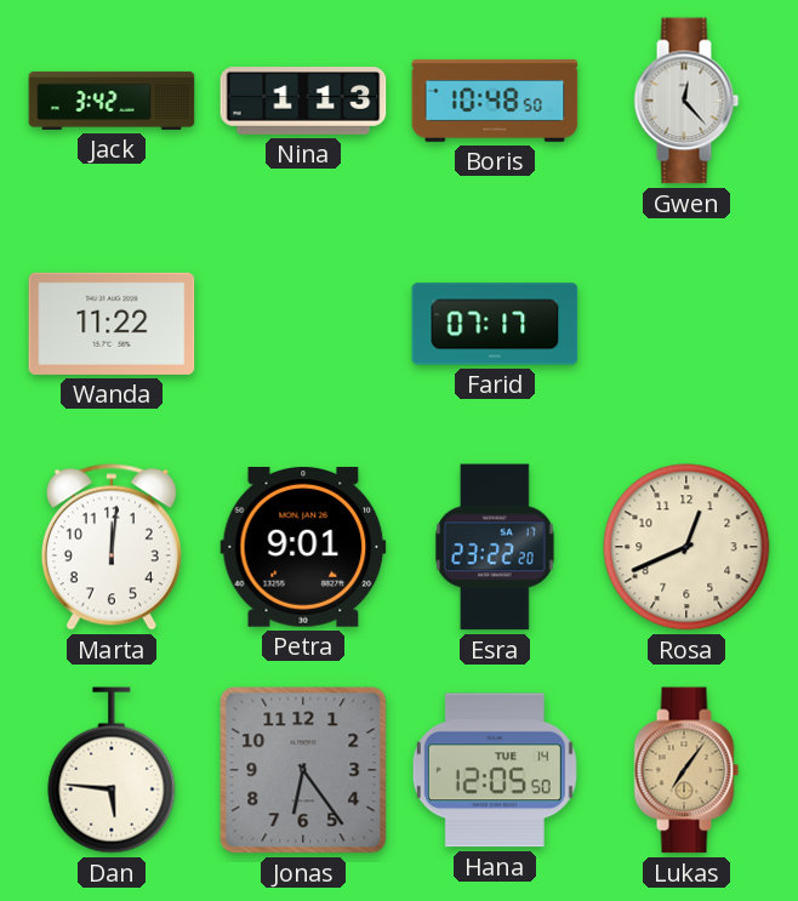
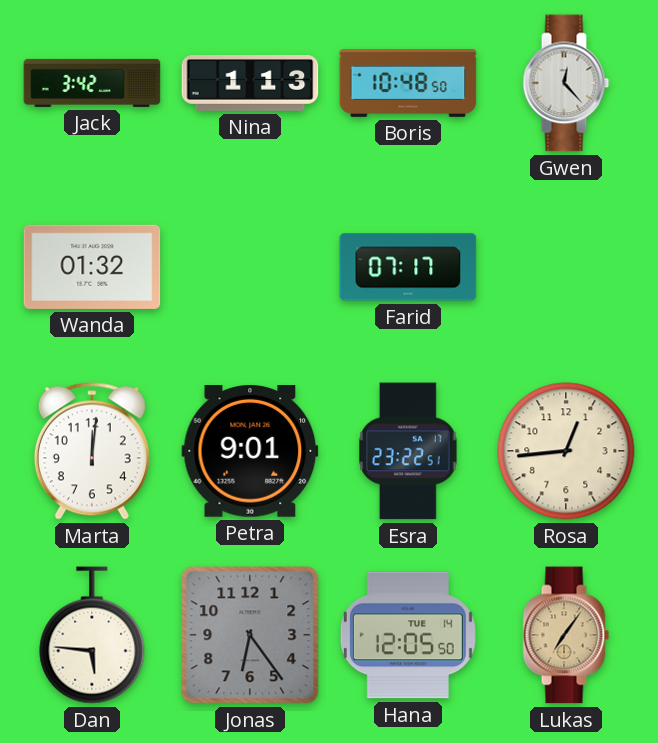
Wanda: 11:22 -> 01:32
Esra: 23:22:20 -> 23:22:51
Rosa: 12:41 -> 12:44
